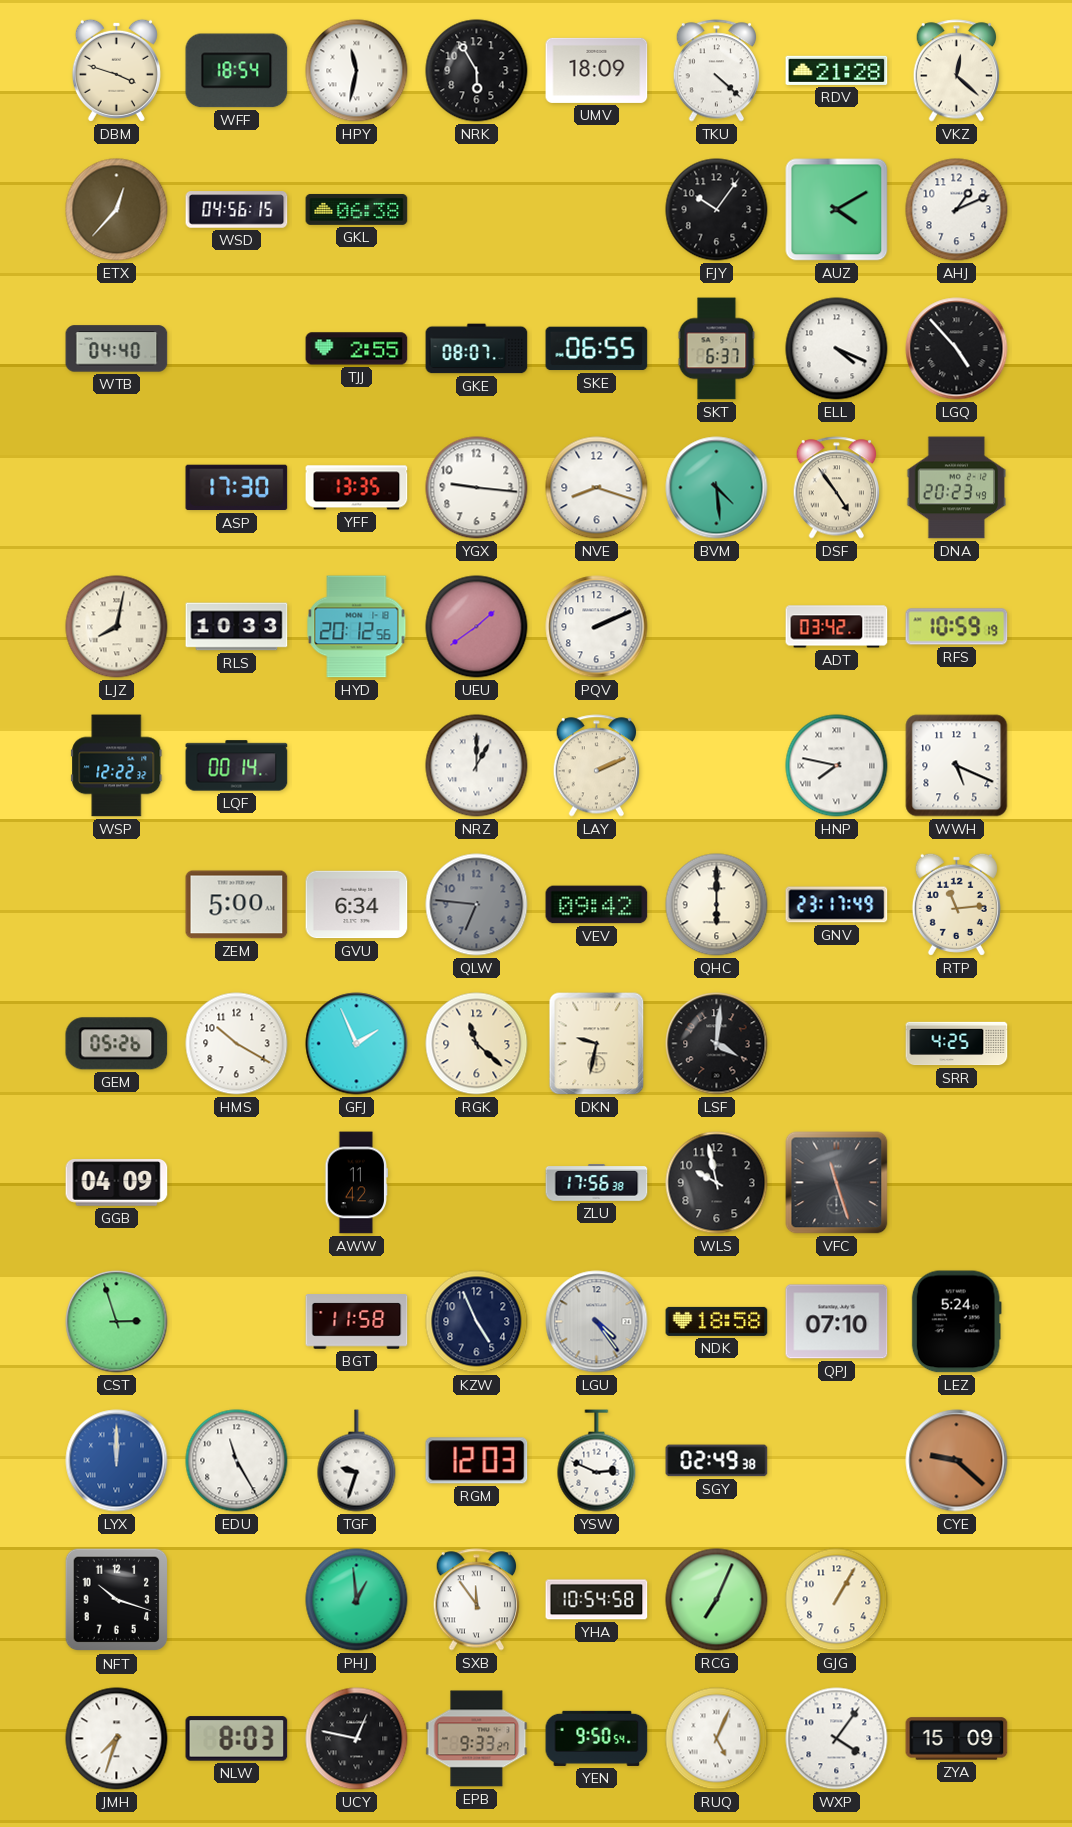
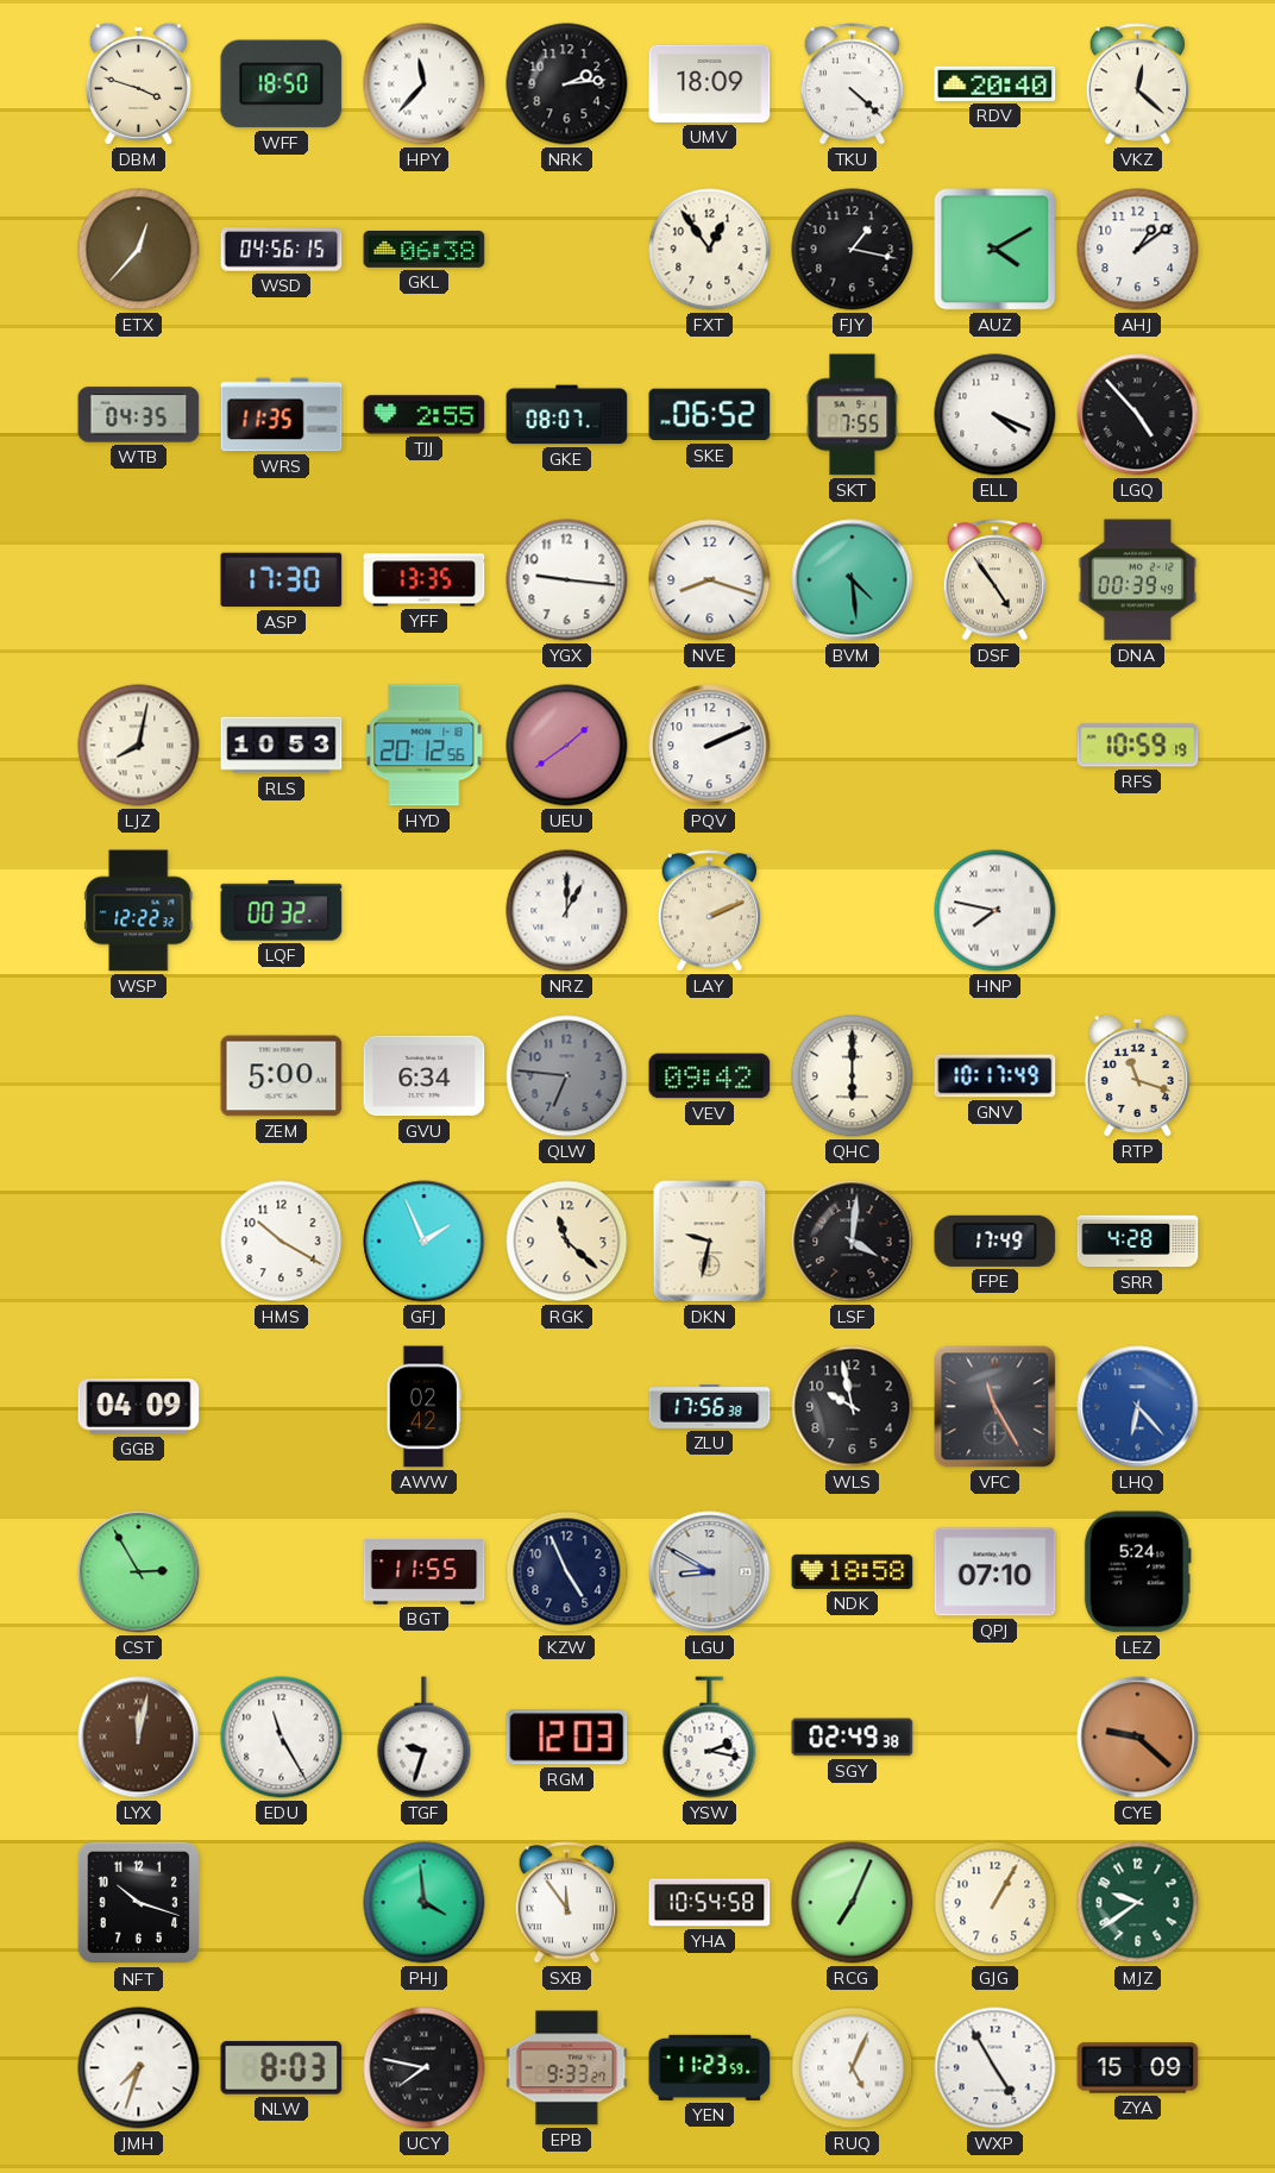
WFF: 18:54 -> 18:50
HPY: 11:32 -> 11:37
NRK: 5:55 -> 2:14
RDV: 21:28 -> 20:40
FXT: none -> 12:54
FJY: 10:06 -> 1:17
AHJ: 1:11 -> 1:09
WTB: 04:40 -> 04:35
WRS: none -> 11:35
SKE: 06:55 -> 06:52
SKT: 6:37 -> 7:55
DNA: 20:23 -> 00:39
RLS: 10:33 -> 10:53
ADT: 03:42 -> none
LQF: 00:14 -> 00:32
WWH: 5:19 -> none
GNV: 23:17 -> 10:17
RTP: 11:14 -> 11:18
GEM: 05:26 -> none
FPE: none -> 17:49
SRR: 4:25 -> 4:28
AWW: 11:42 -> 02:42
VFC: 11:27 -> 11:25
LHQ: none -> 6:23
CST: 2:57 -> 2:55
BGT: 11:58 -> 11:55
LGU: 4:24 -> 8:50
LYX: 12:00 -> 12:02
LYX dial: blue -> brown
YSW: 2:49 -> 2:17
PHJ: 12:59 -> 3:59
MJZ: none -> 9:39
UCY: 12:47 -> 7:47
YEN: 9:50 -> 11:23
WXP: 4:06 -> 4:55
